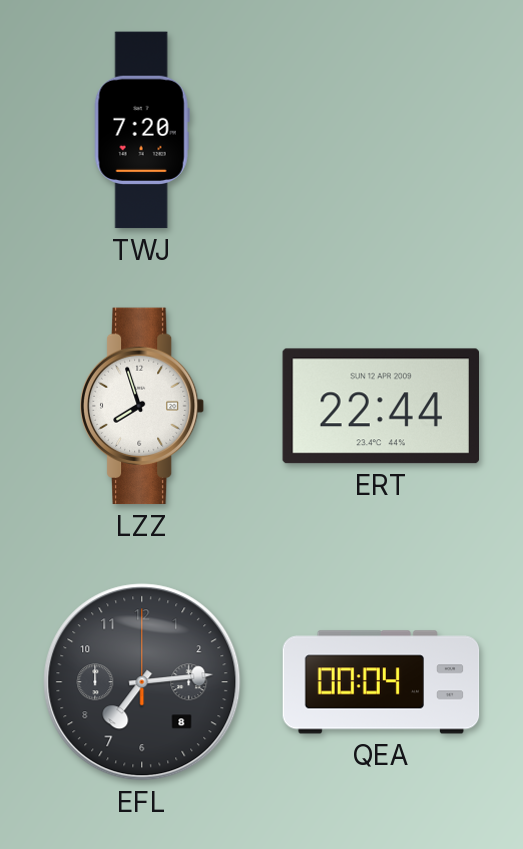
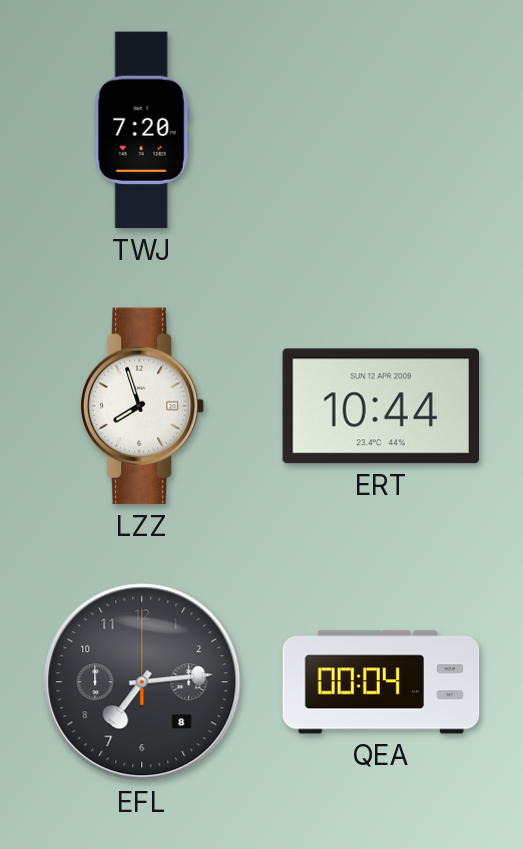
ERT: 22:44 -> 10:44
